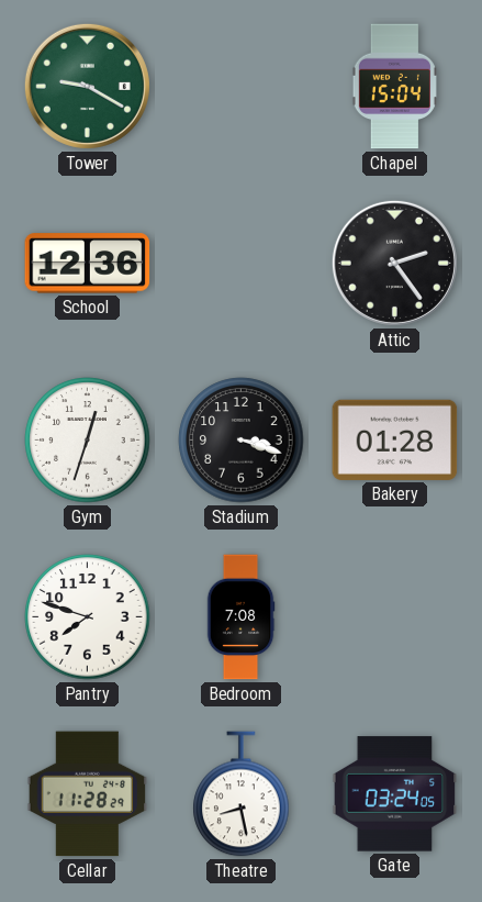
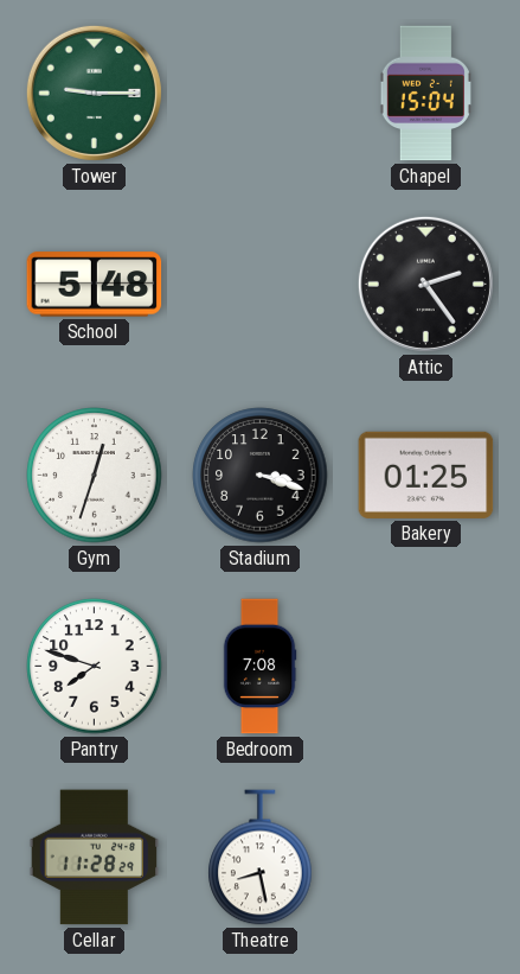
Tower: 9:20 -> 9:15
School: 12:36 -> 5:48
Bakery: 01:28 -> 01:25
Gate: 03:24 -> none
